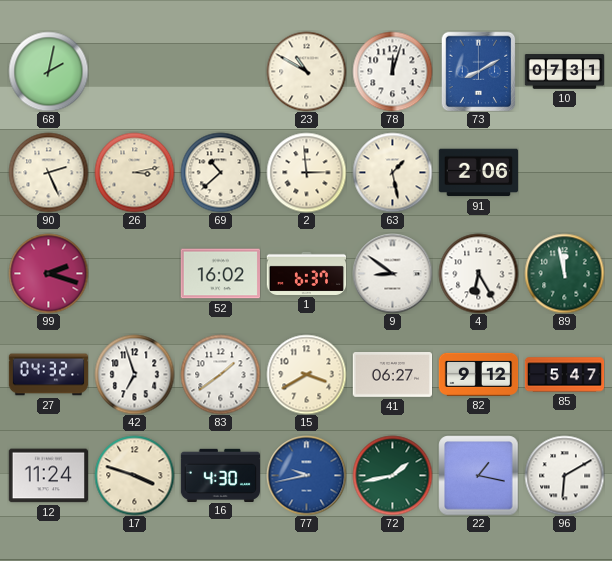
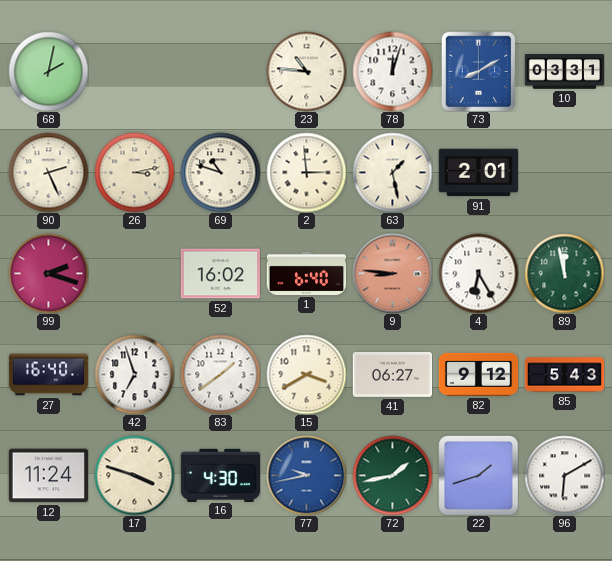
23: 10:50 -> 10:46
10: 07:31 -> 03:31
69: 10:38 -> 10:48
91: 2:06 -> 2:01
1: 6:37 -> 6:40
9: 8:51 -> 8:46
9 dial: white -> salmon
27: 04:32 -> 16:40
85: 5:47 -> 5:43
22: 1:17 -> 1:42
